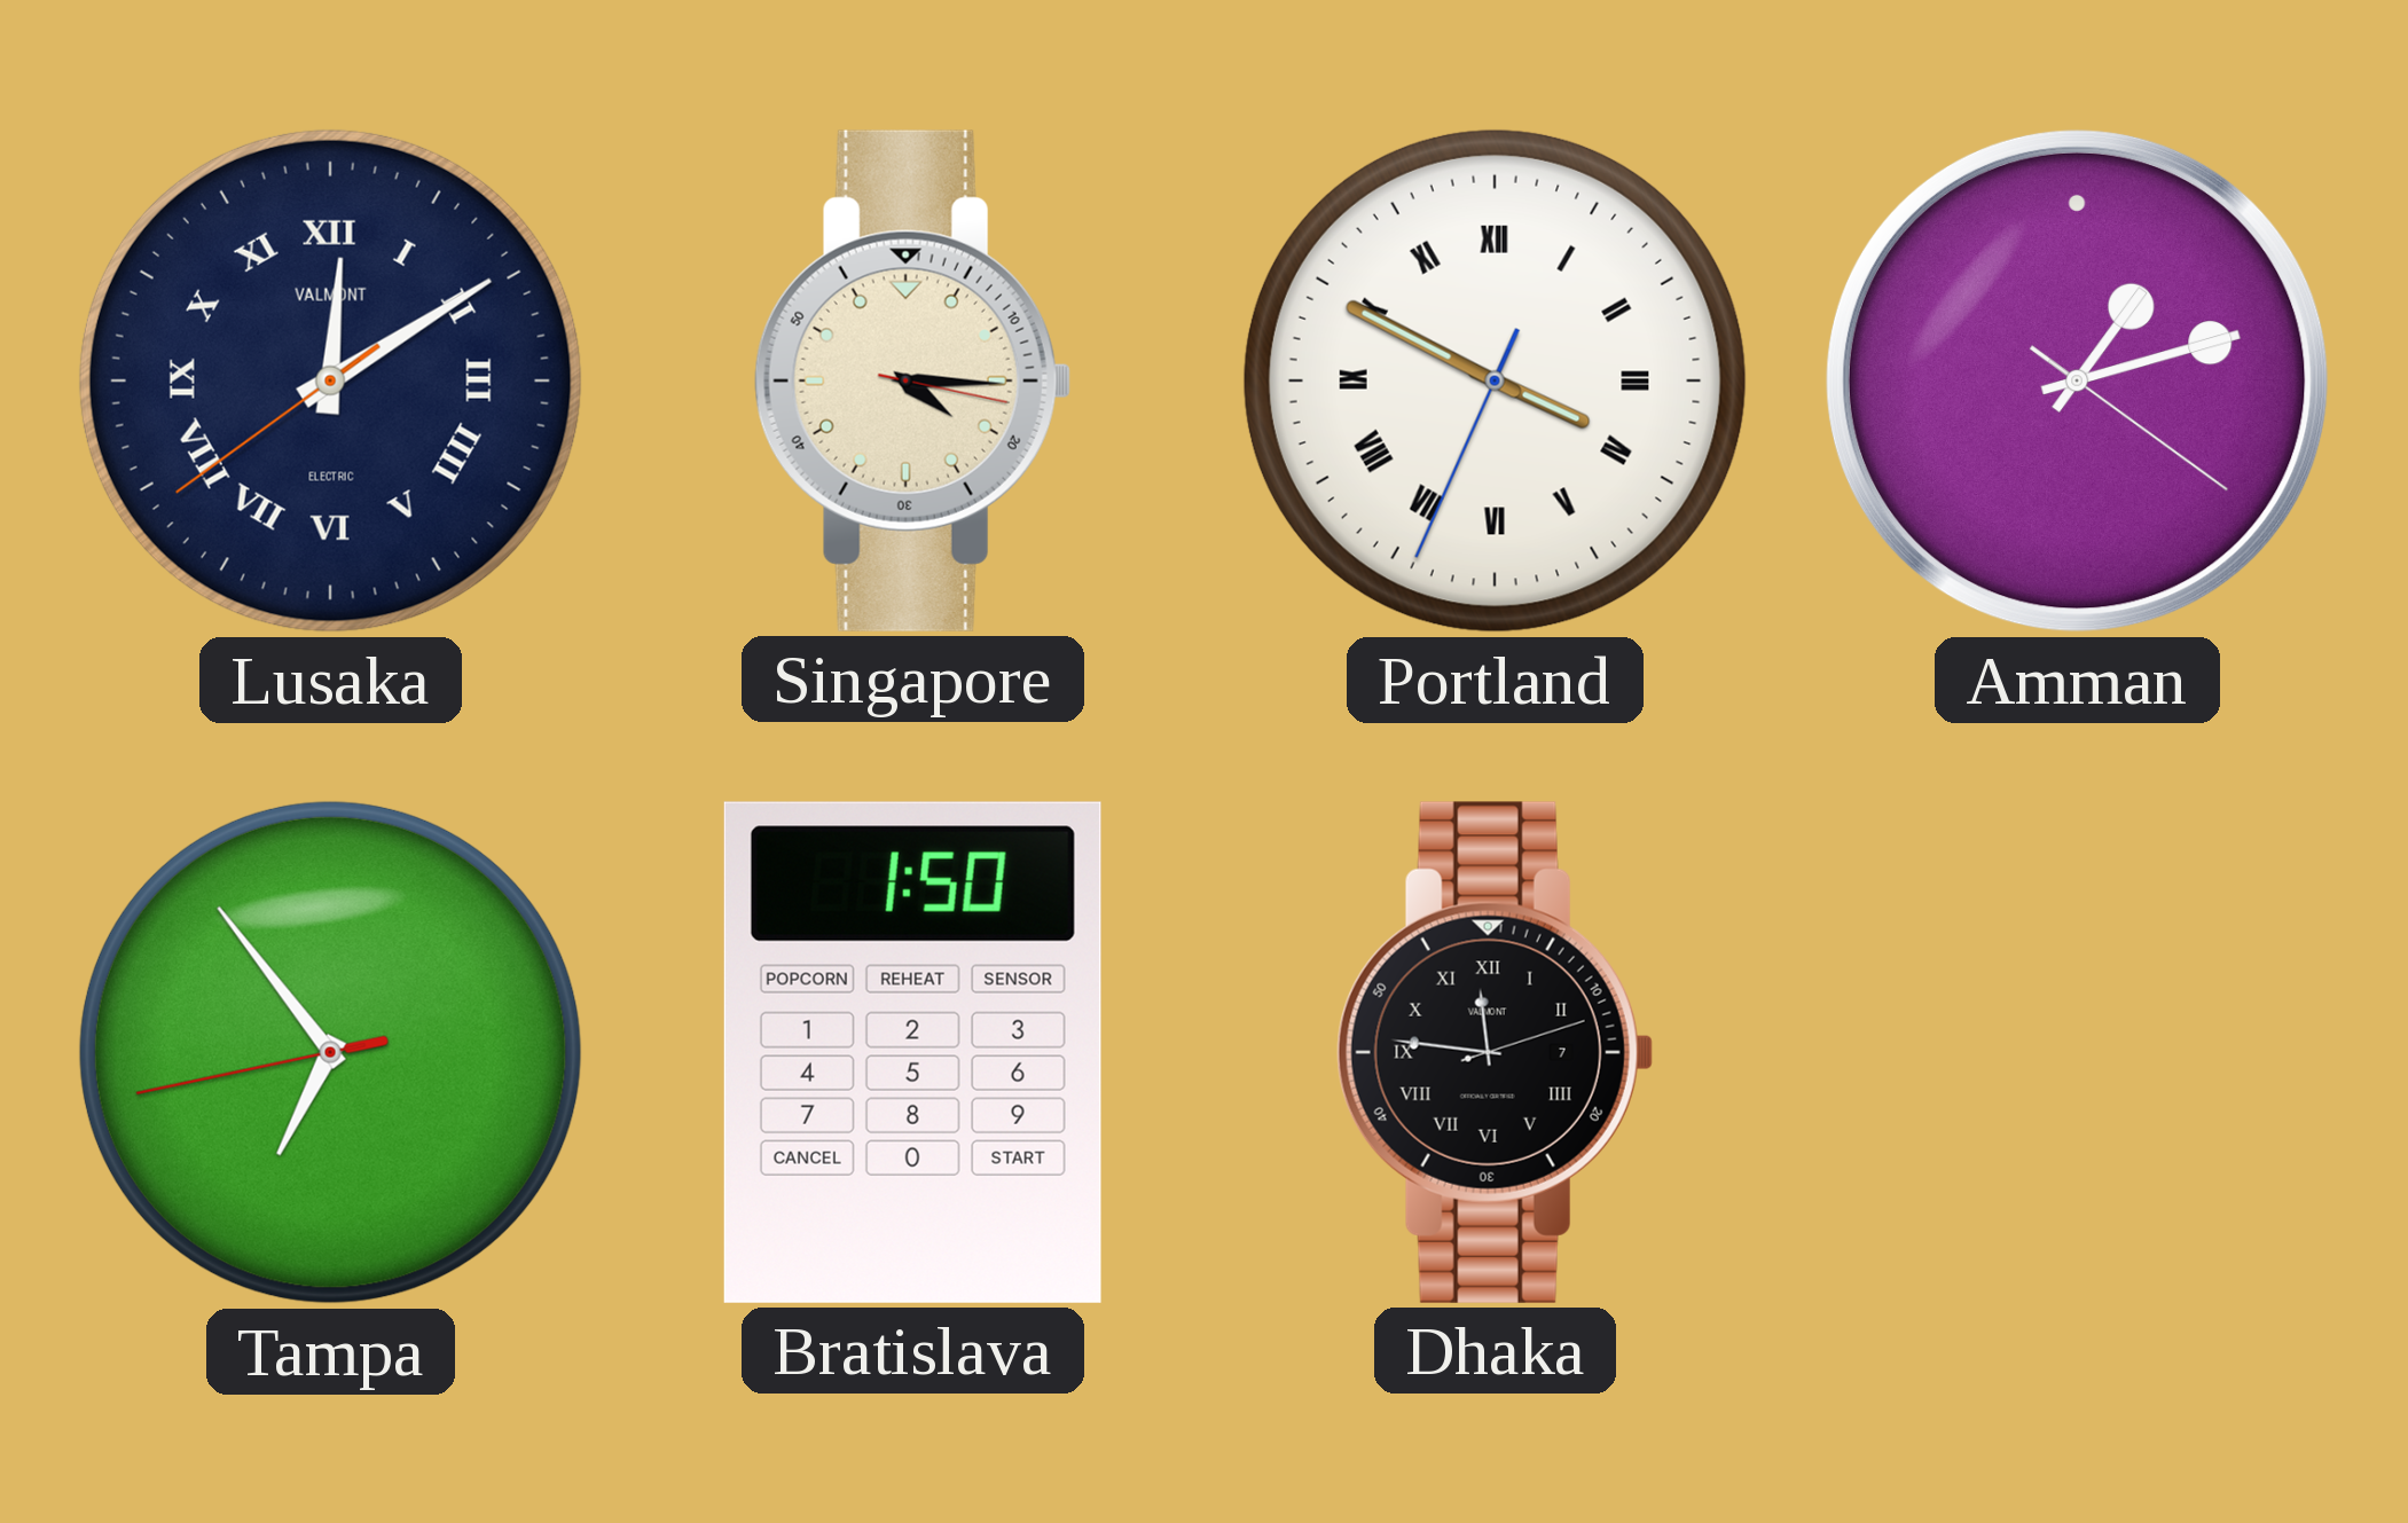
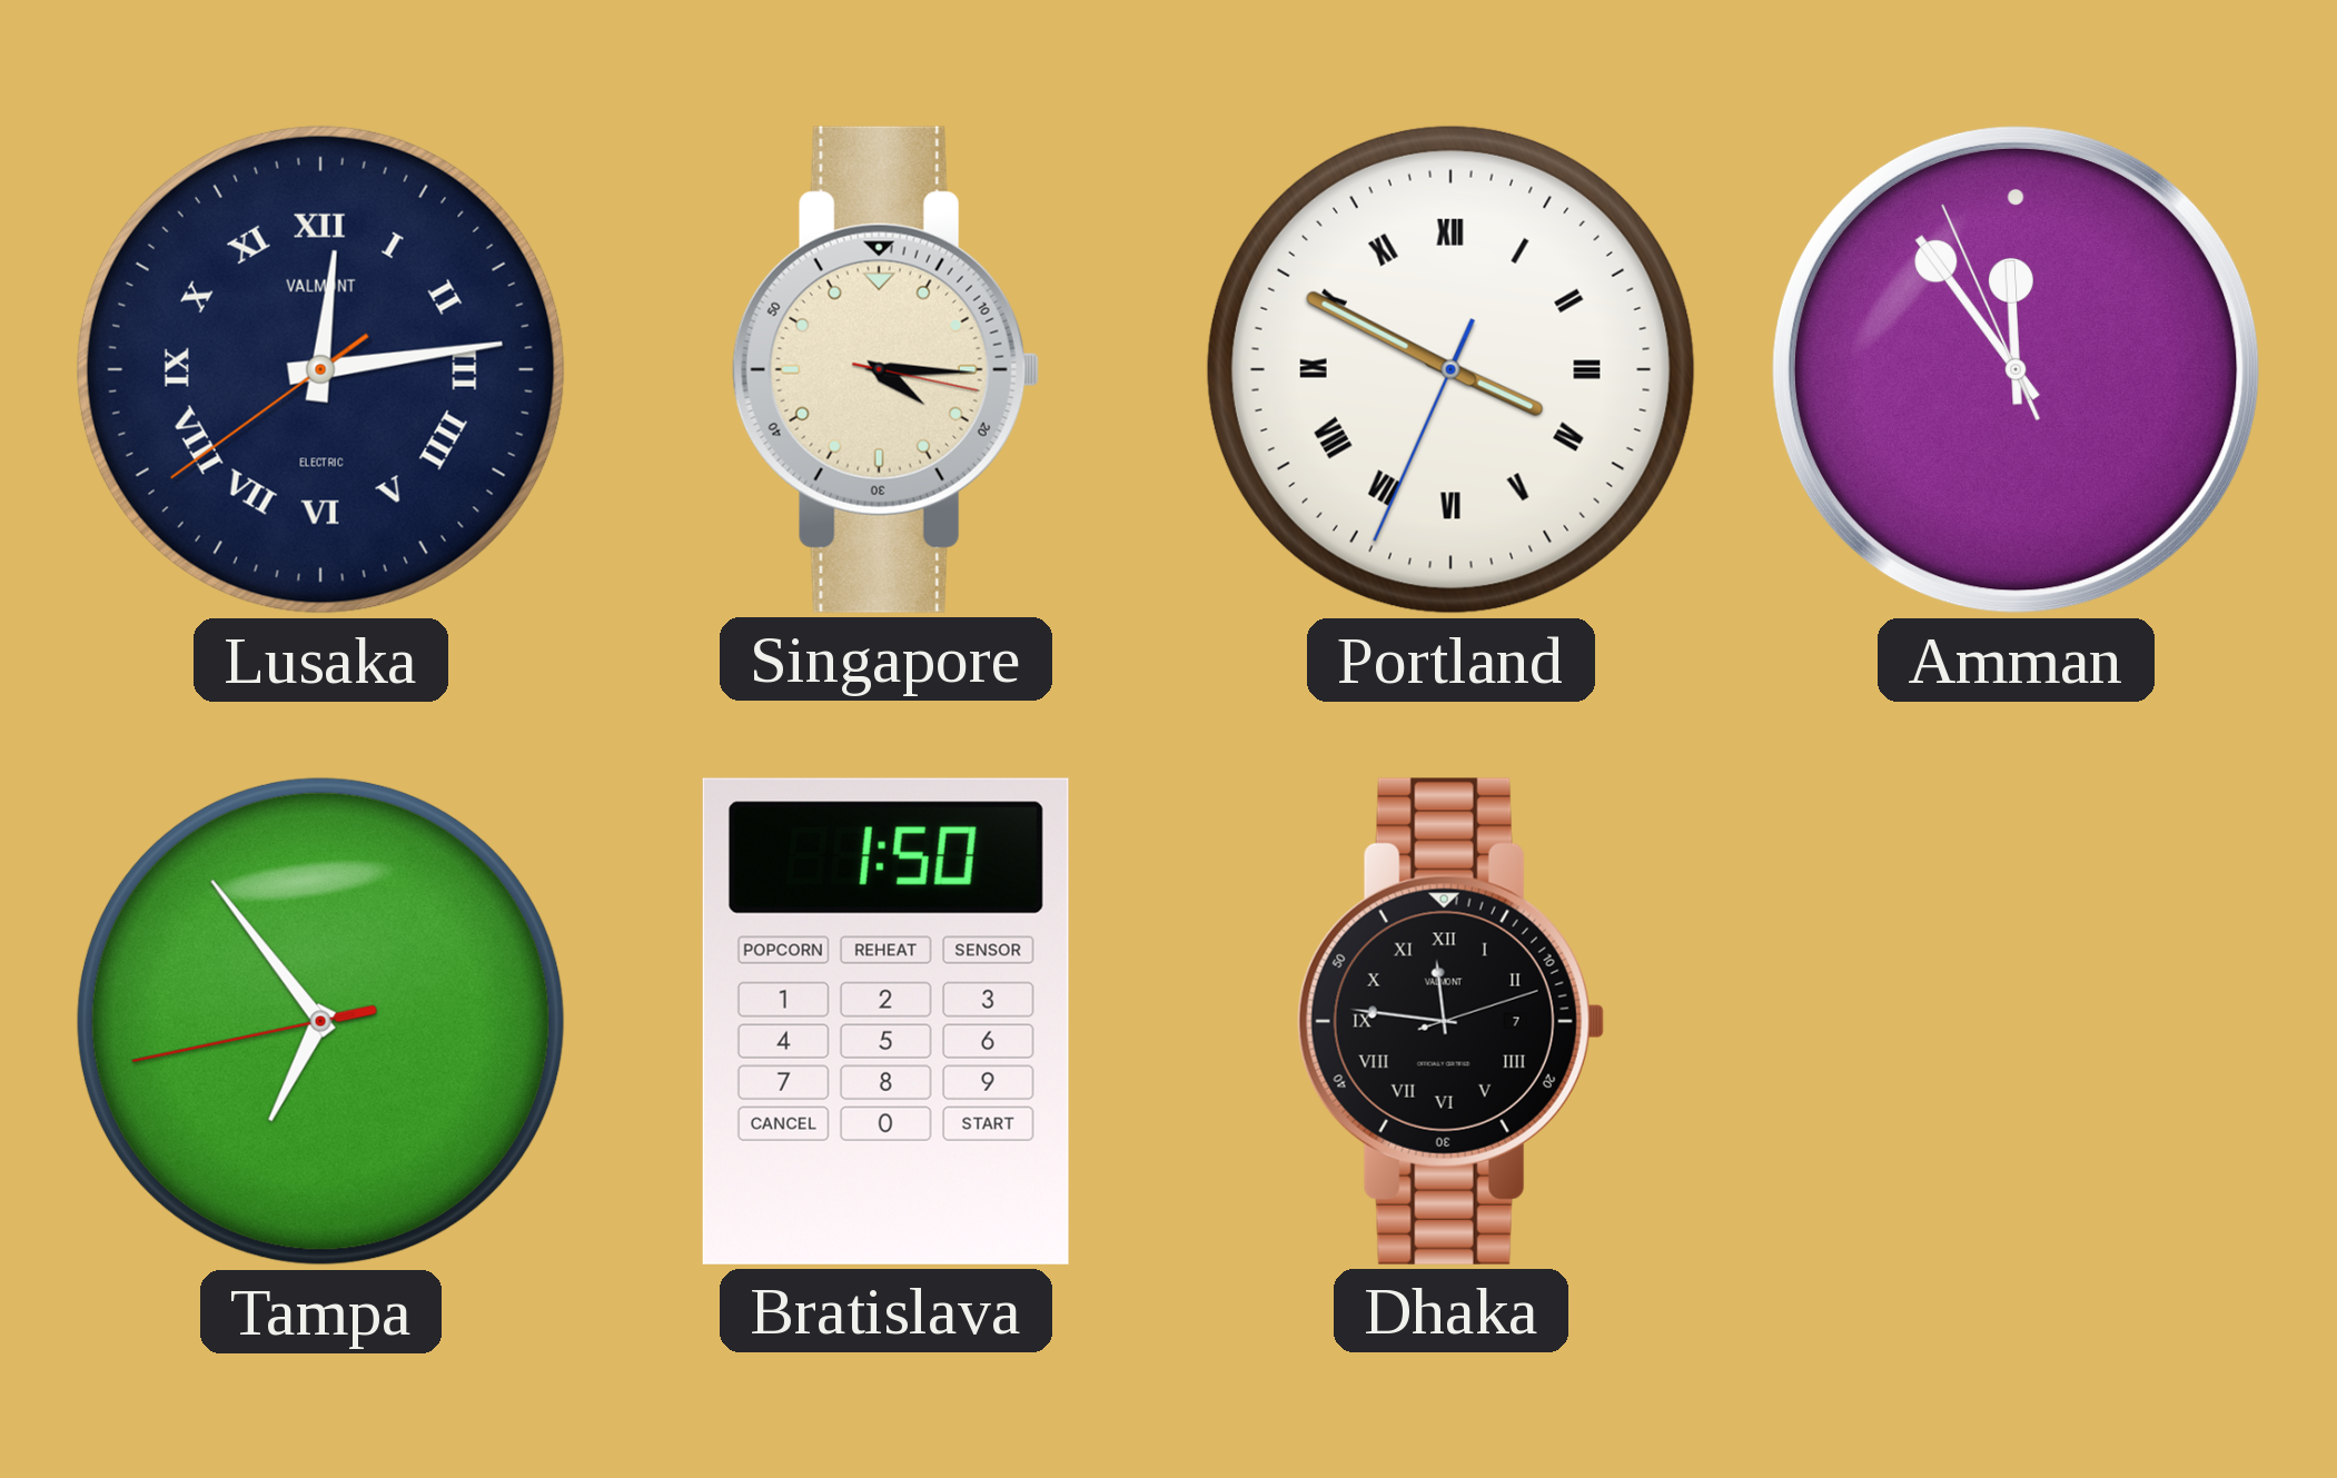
Lusaka: 12:09 -> 12:13
Amman: 1:12 -> 11:53
